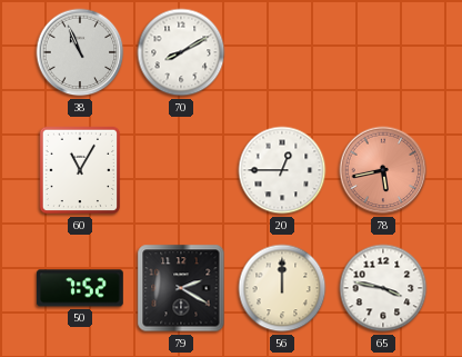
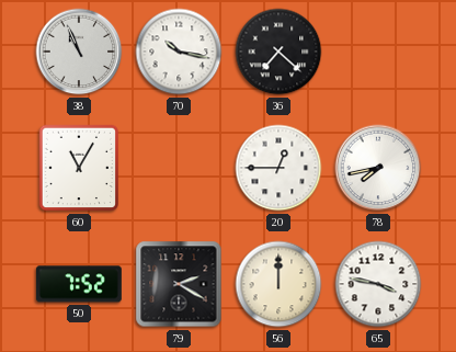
70: 8:10 -> 10:17
36: none -> 7:22
78: 5:43 -> 7:43
78 dial: salmon -> white
